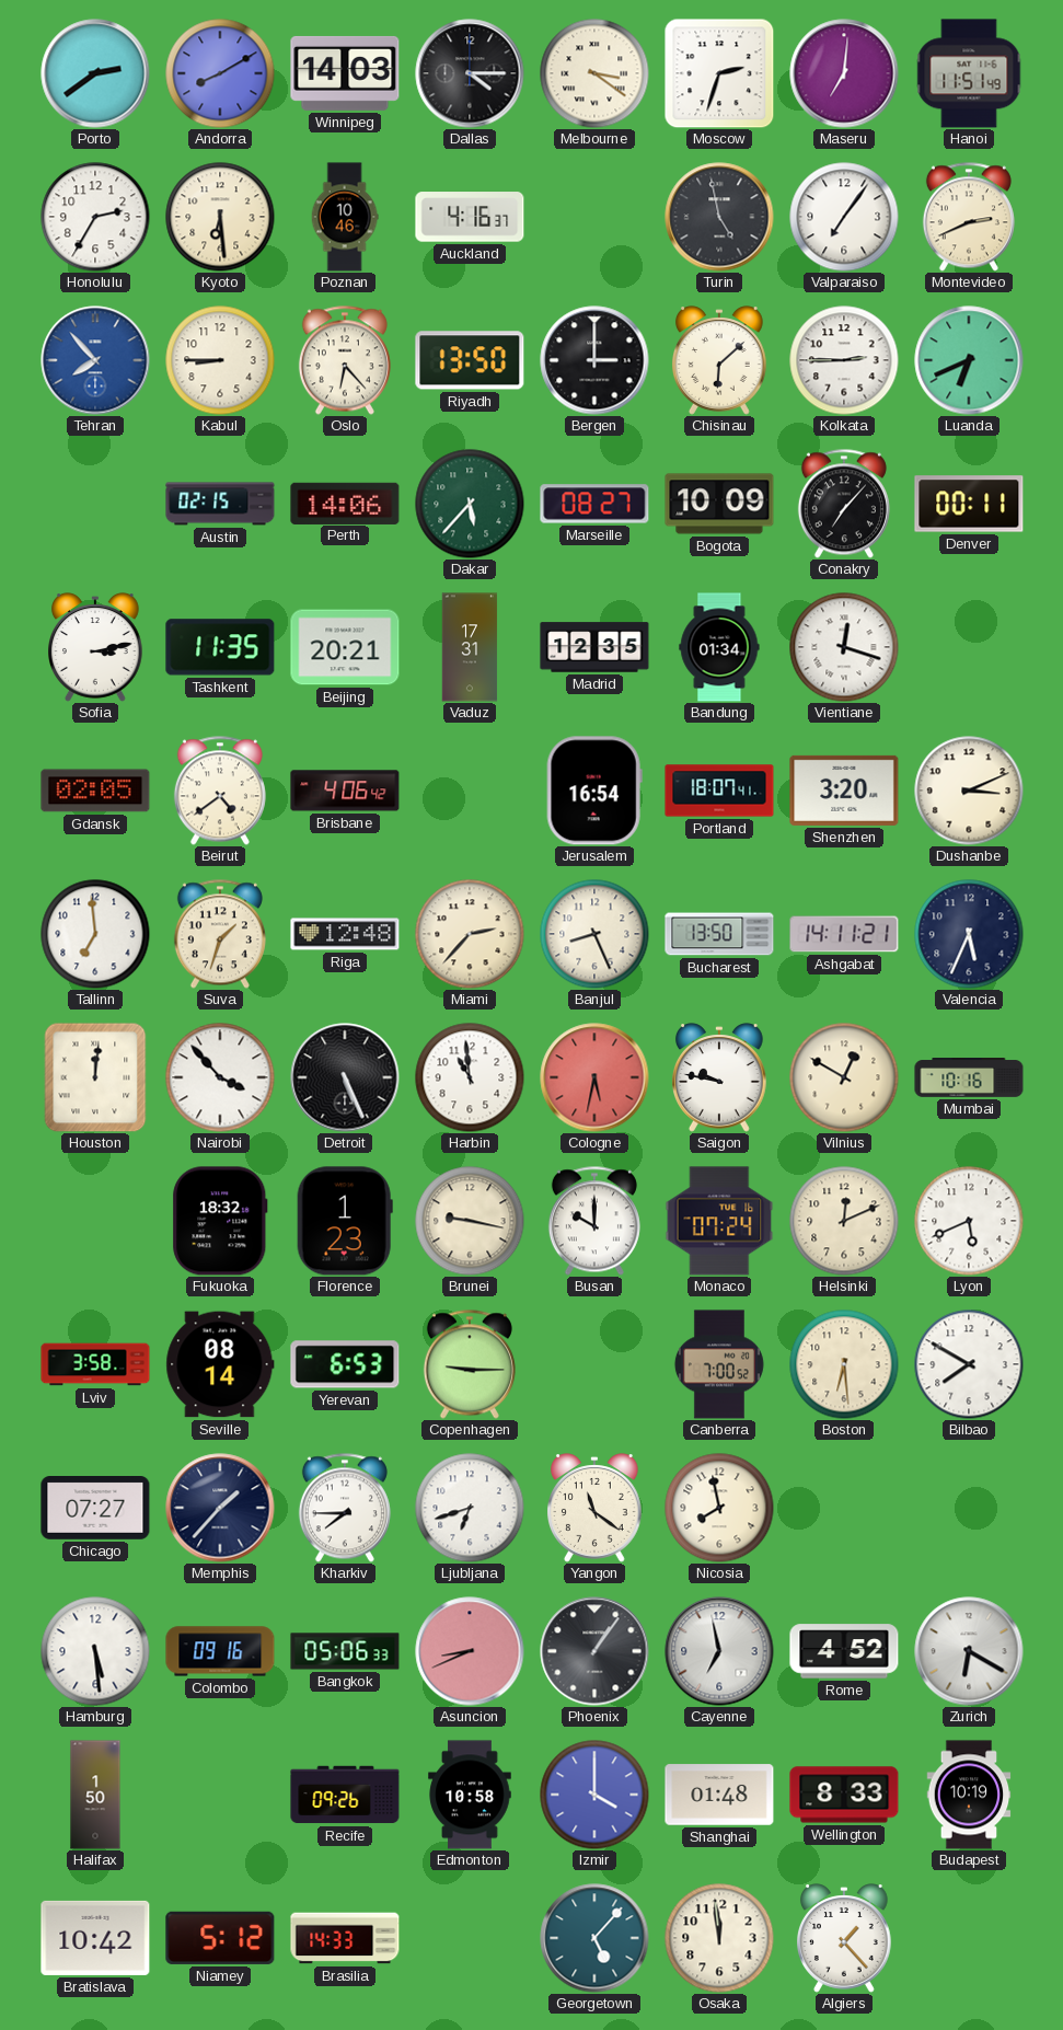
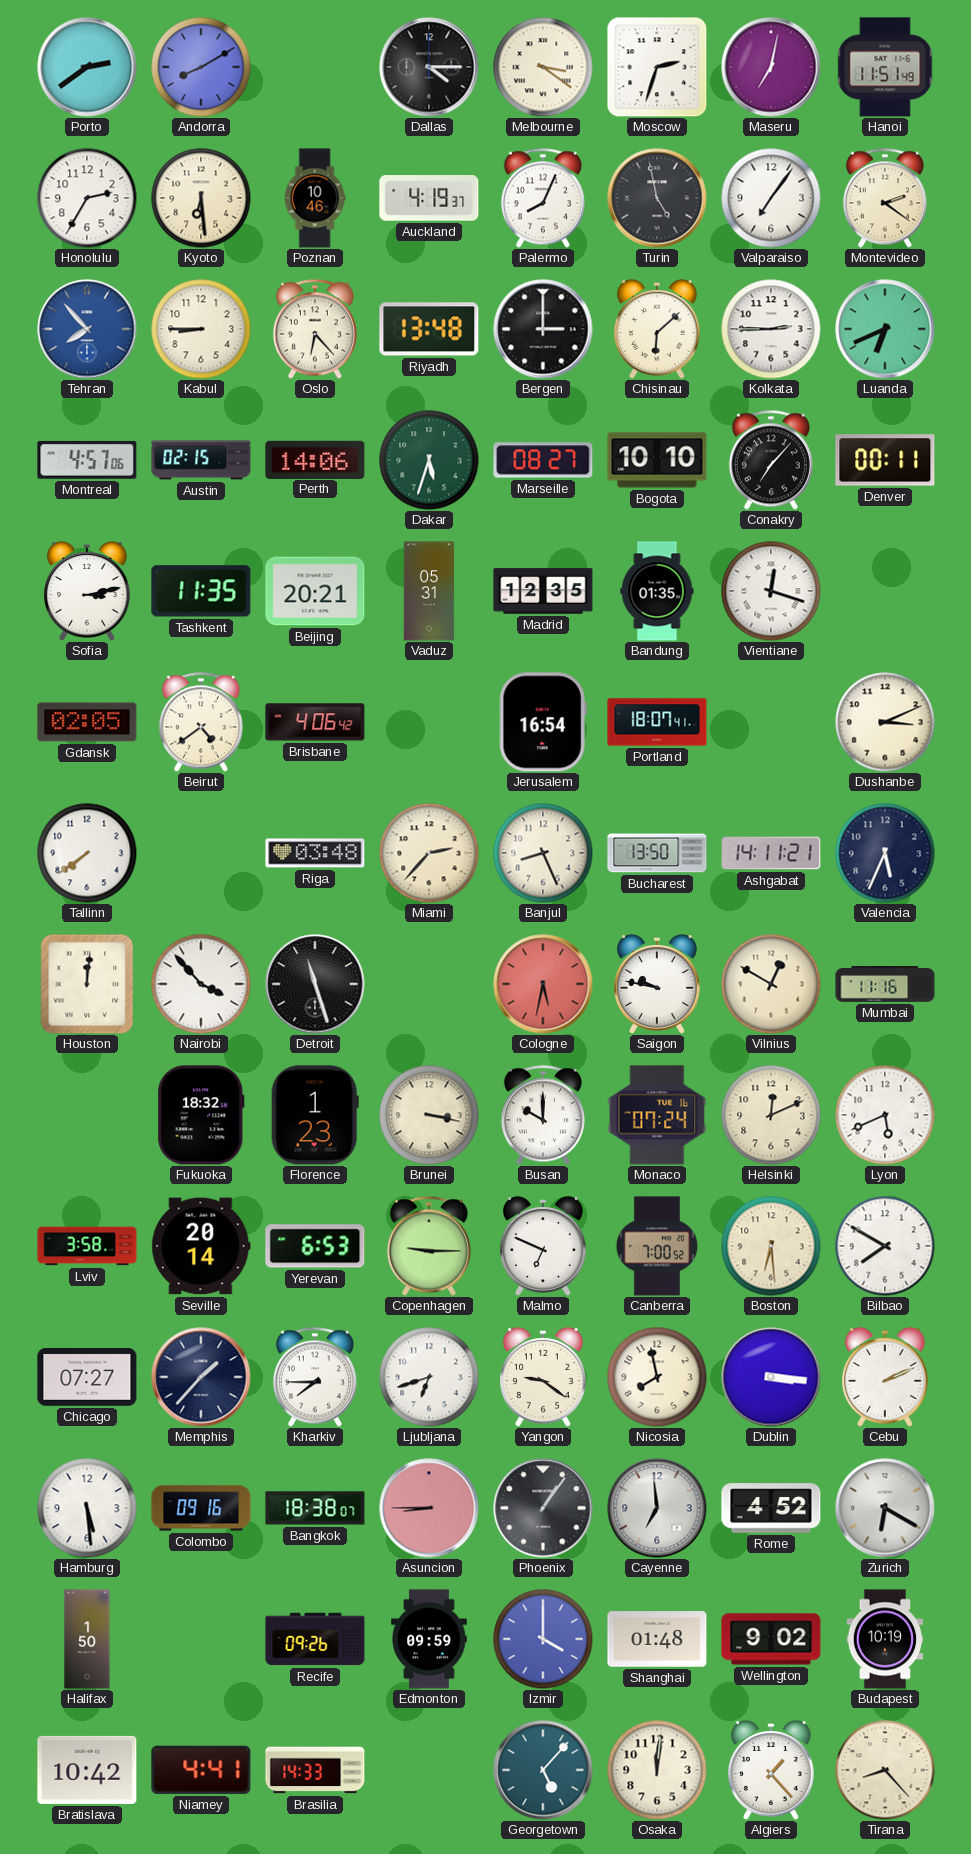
Winnipeg: 14:03 -> none
Maseru: 7:01 -> 7:02
Auckland: 4:16 -> 4:19
Palermo: none -> 8:04
Montevideo: 2:41 -> 2:21
Riyadh: 13:50 -> 13:48
Montreal: none -> 4:57
Dakar: 5:37 -> 5:33
Bogota: 10:09 -> 10:10
Vaduz: 17:31 -> 05:31
Bandung: 01:34 -> 01:35
Shenzhen: 3:20 -> none
Tallinn: 6:59 -> 7:39
Suva: 1:33 -> none
Riga: 12:48 -> 03:48
Detroit: 5:26 -> 11:27
Harbin: 10:59 -> none
Mumbai: 10:16 -> 11:16
Brunei: 9:17 -> 3:17
Seville: 08:14 -> 20:14
Malmo: none -> 6:49
Yangon: 11:21 -> 9:21
Dublin: none -> 3:16
Cebu: none -> 2:11
Bangkok: 05:06 -> 18:38
Asuncion: 8:41 -> 8:45
Cayenne: 6:58 -> 6:59
Edmonton: 10:58 -> 09:59
Wellington: 8:33 -> 9:02
Niamey: 5:12 -> 4:41
Osaka: 11:59 -> 12:01
Tirana: none -> 8:23
